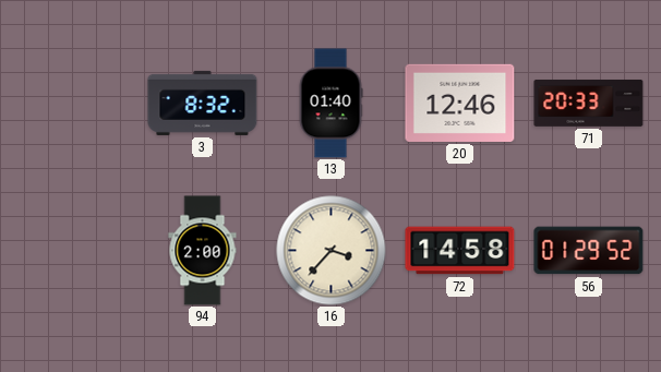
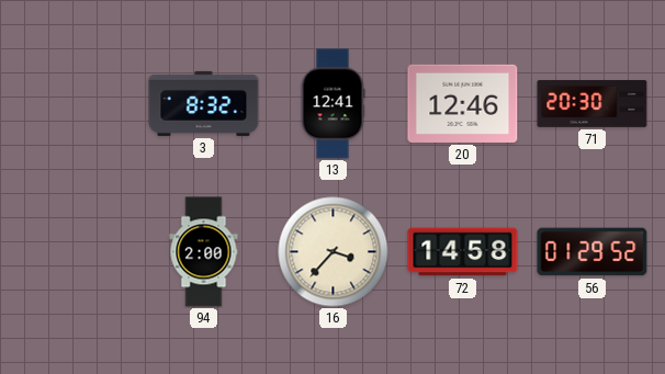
13: 01:40 -> 12:41
71: 20:33 -> 20:30
